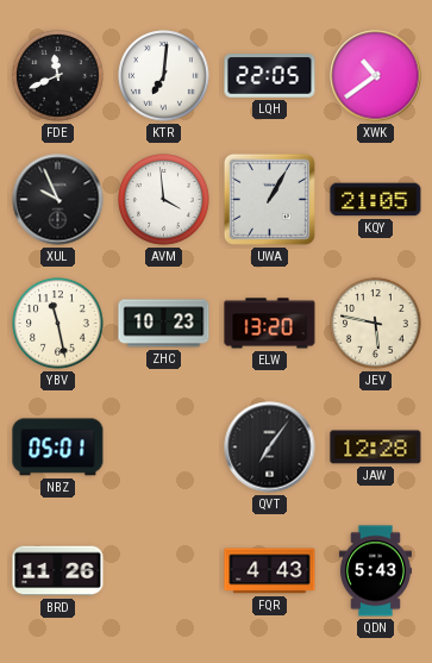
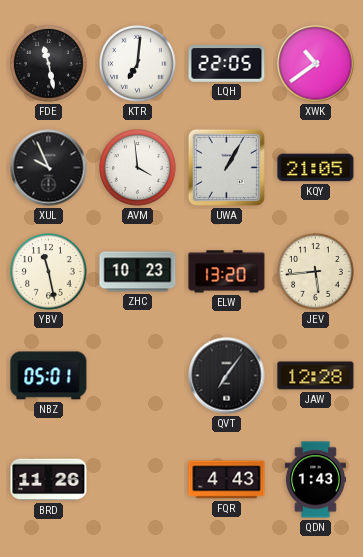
FDE: 11:41 -> 11:28
JEV: 5:47 -> 5:44
QDN: 5:43 -> 1:43
